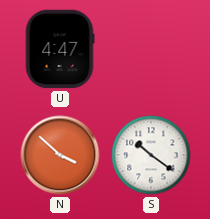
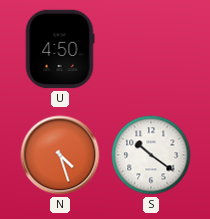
U: 4:47 -> 4:50
N: 3:52 -> 4:27
